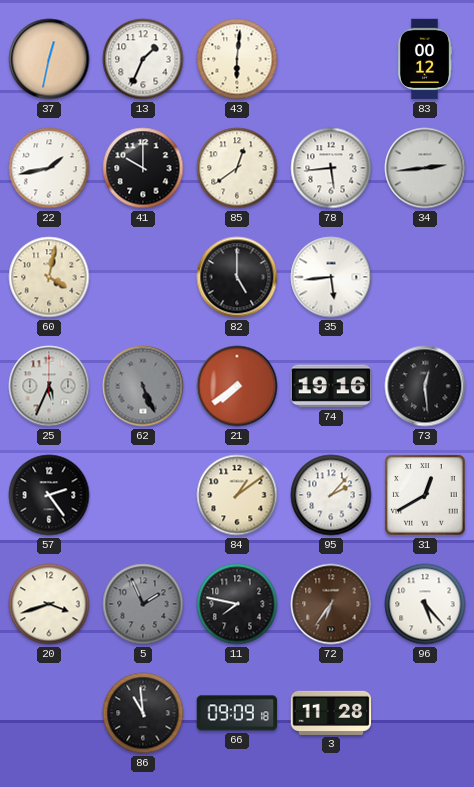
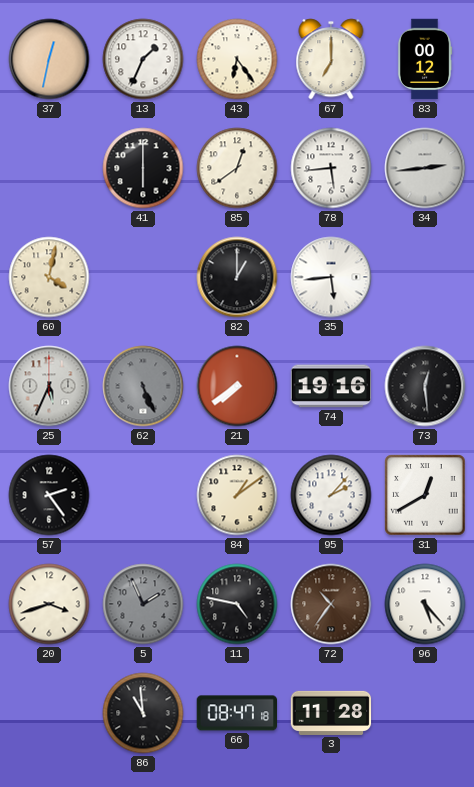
43: 6:01 -> 6:24
67: none -> 7:00
22: 1:43 -> none
41: 10:00 -> 6:00
82: 5:00 -> 1:00
11: 7:47 -> 4:47
72: 6:36 -> 10:36
66: 09:09 -> 08:47
